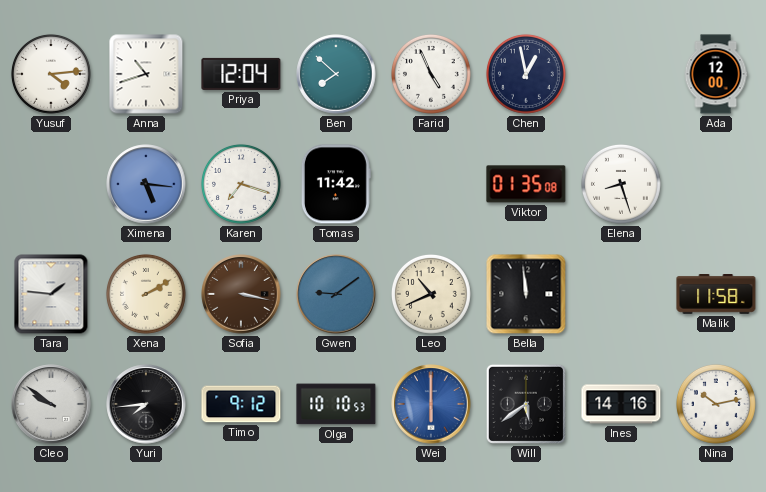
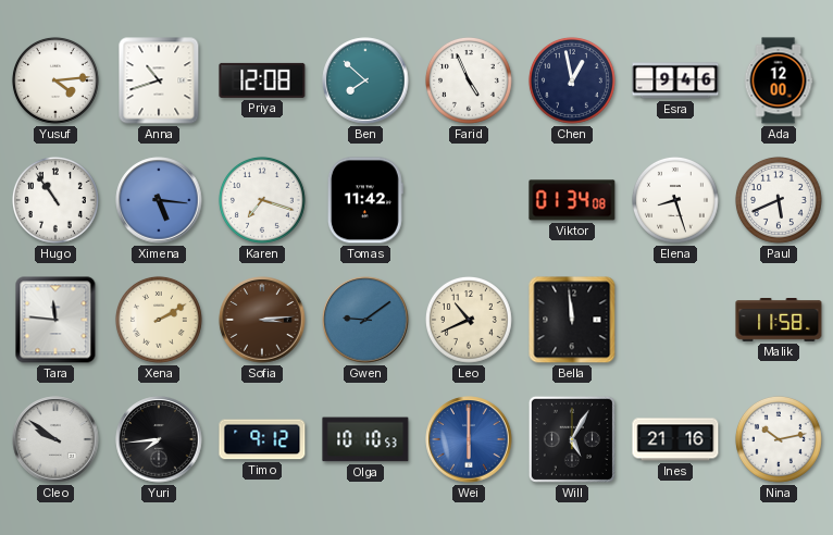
Priya: 12:04 -> 12:08
Esra: none -> 9:46
Hugo: none -> 10:54
Viktor: 01:35 -> 01:34
Paul: none -> 5:41
Tara: 1:46 -> 11:46
Sofia: 3:17 -> 3:14
Will: 5:39 -> 5:05
Ines: 14:16 -> 21:16
